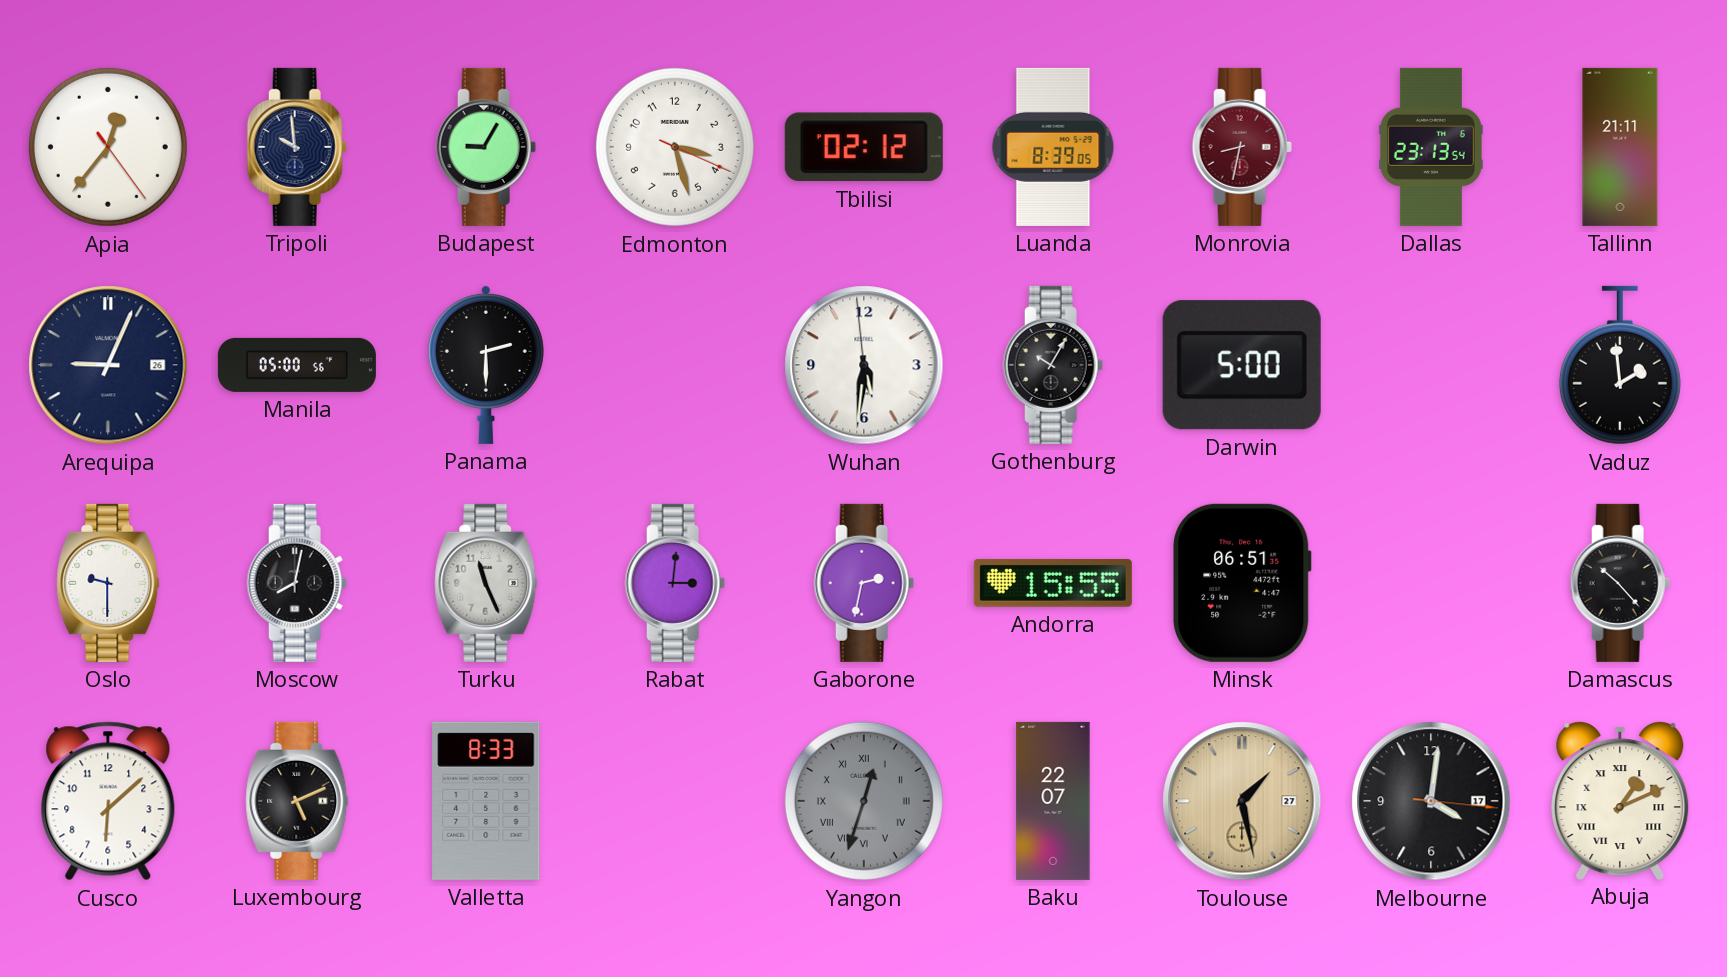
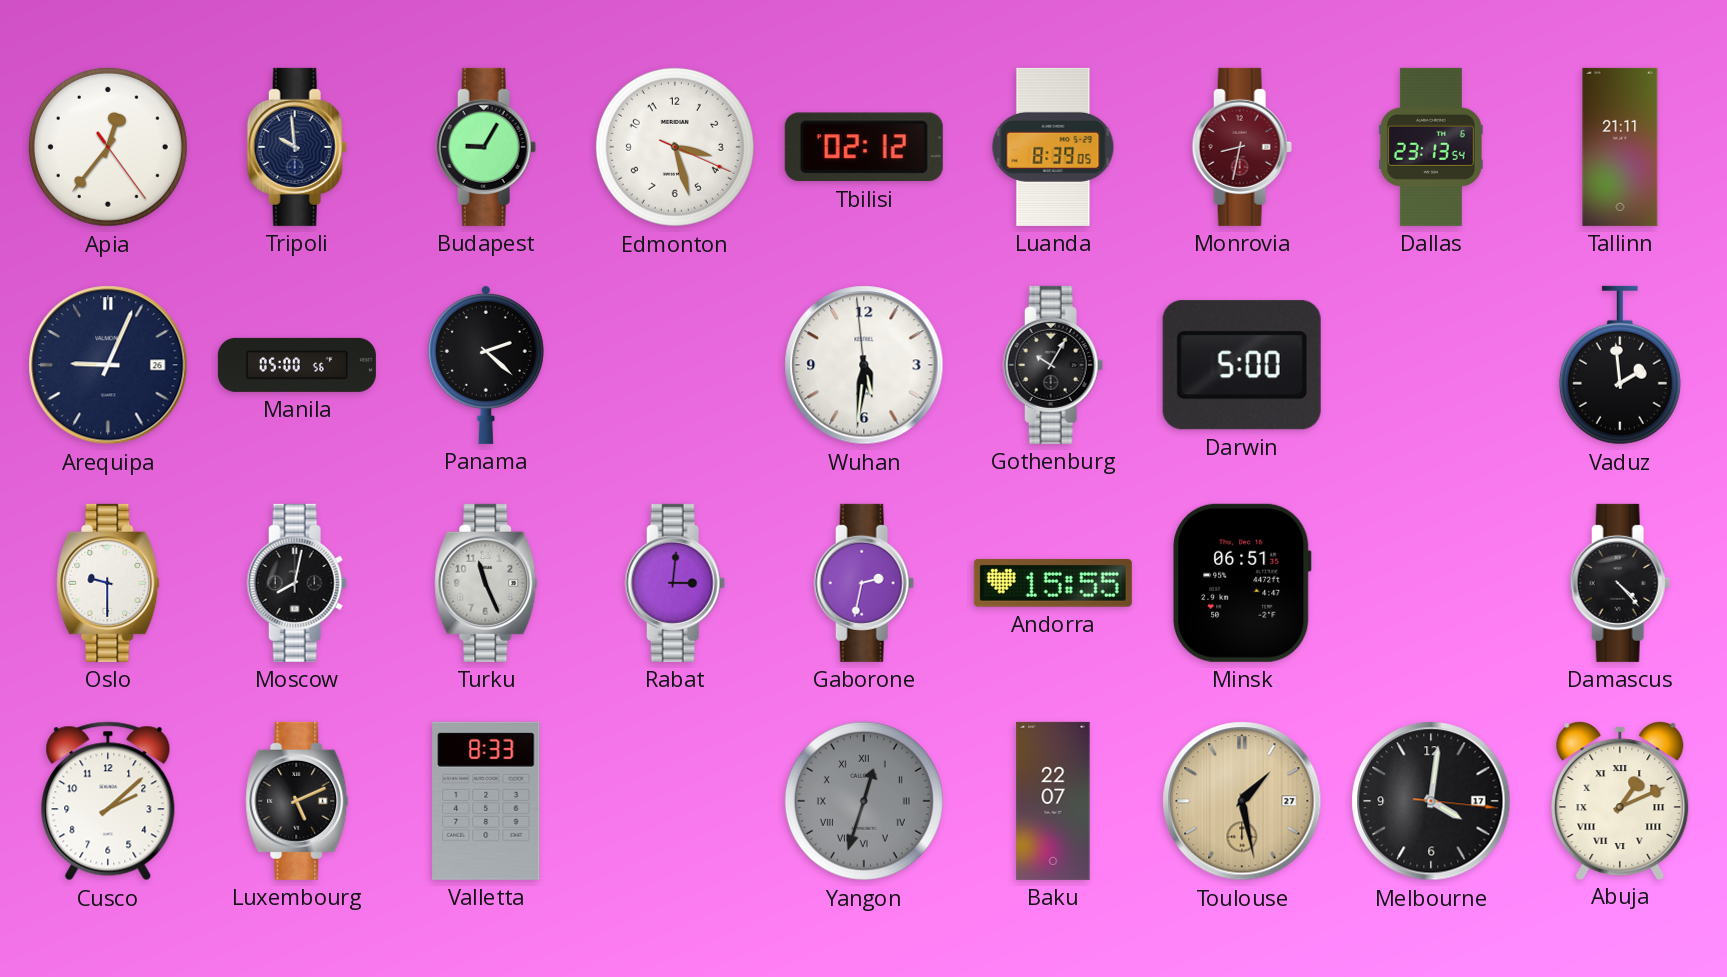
Panama: 2:30 -> 2:22
Damascus: 10:23 -> 4:23
Cusco: 6:08 -> 2:08
